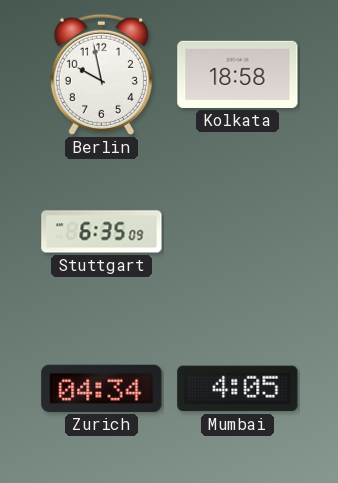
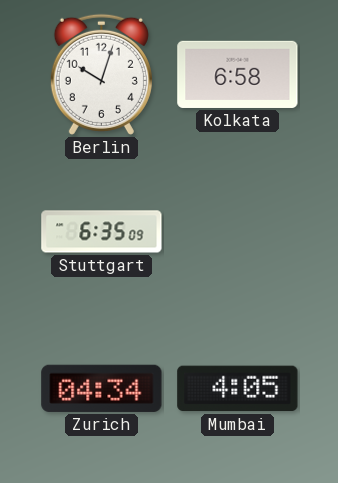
Berlin: 9:58 -> 10:03
Kolkata: 18:58 -> 6:58
